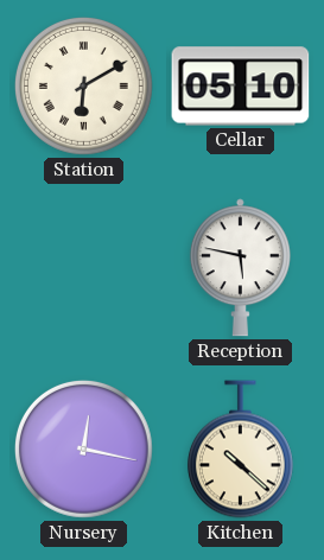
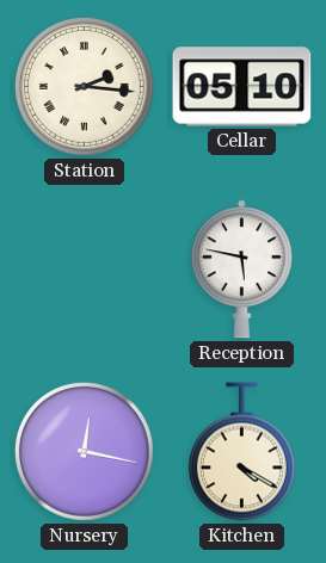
Station: 6:10 -> 2:16
Kitchen: 10:22 -> 4:20
